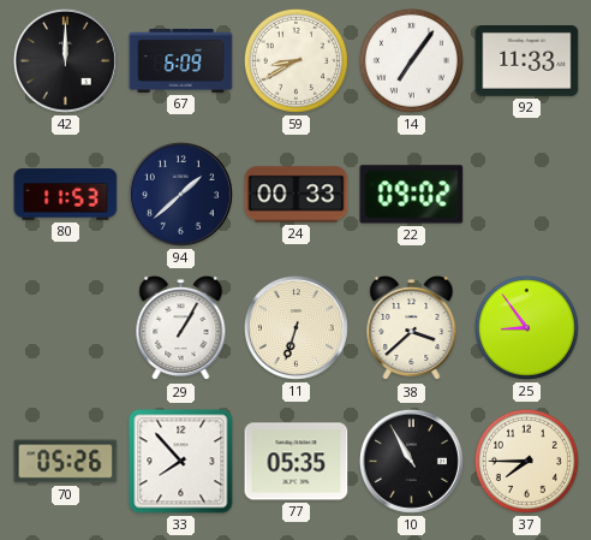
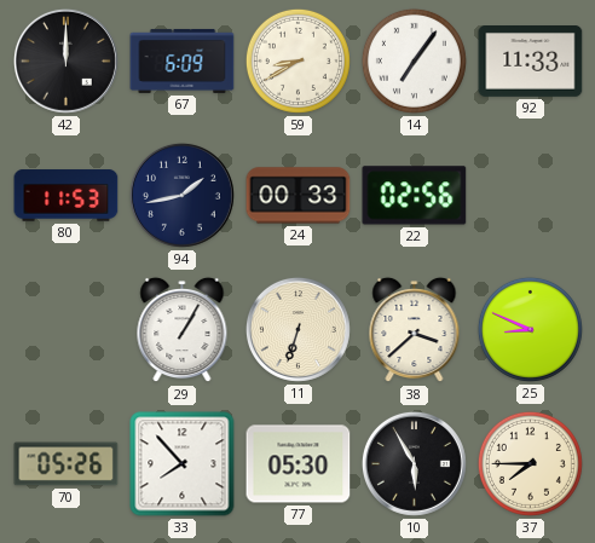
94: 1:38 -> 1:43
22: 09:02 -> 02:56
25: 8:54 -> 8:49
77: 05:35 -> 05:30
10: 10:55 -> 5:55
